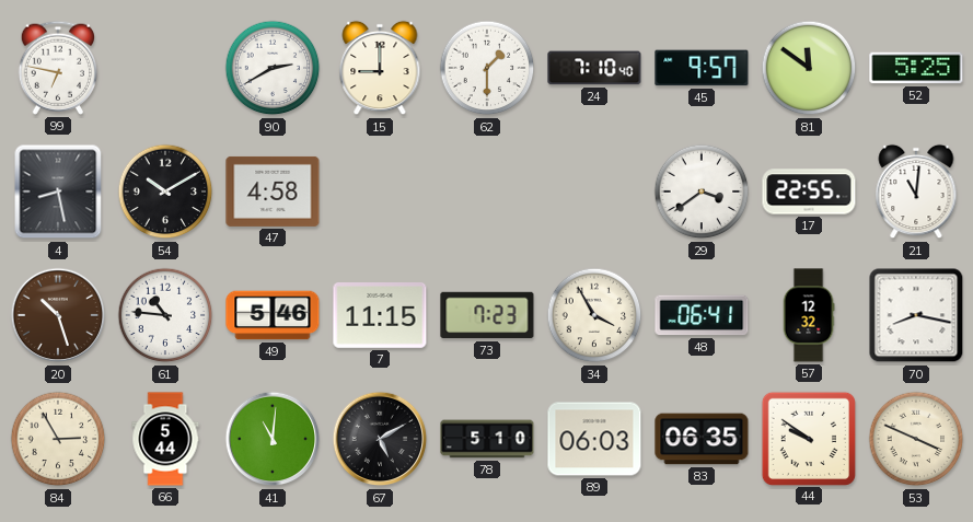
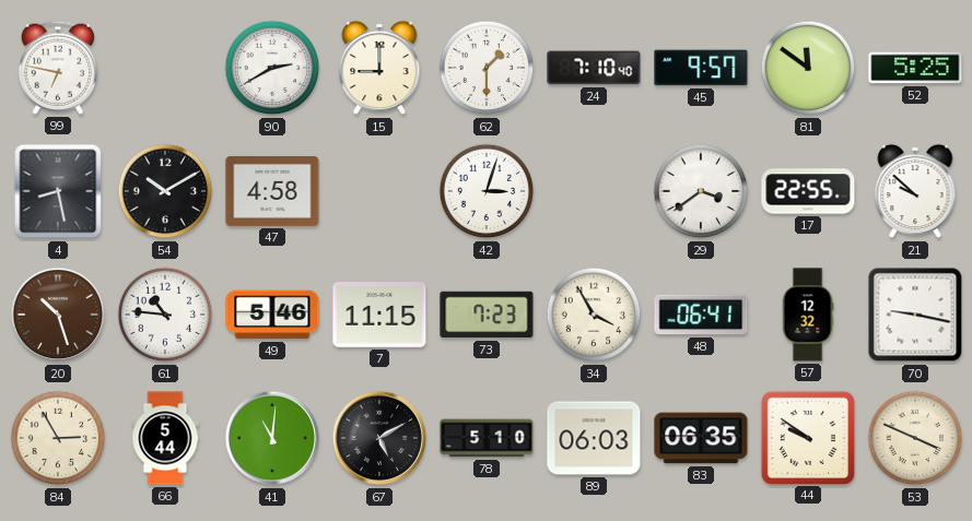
42: none -> 3:03
21: 11:01 -> 9:52
70: 8:17 -> 9:17
